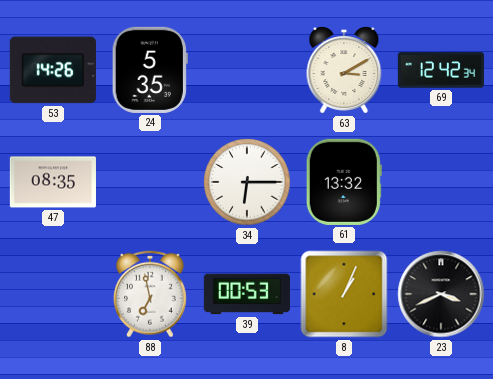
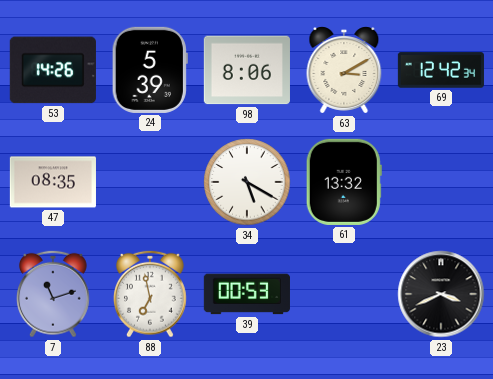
24: 5:35 -> 5:39
98: none -> 8:06
34: 6:15 -> 5:20
7: none -> 11:12
8: 1:04 -> none
